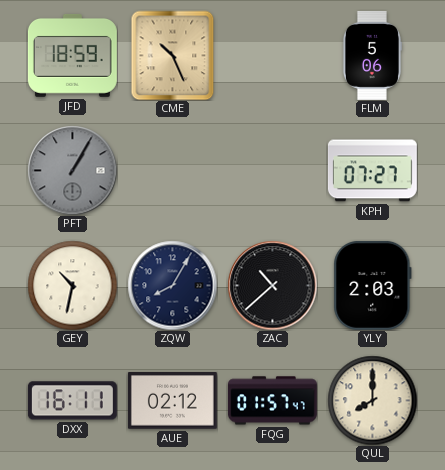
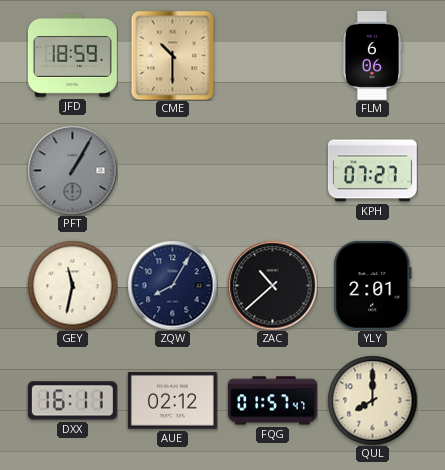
CME: 10:26 -> 10:30
FLM: 5:06 -> 6:06
GEY: 10:32 -> 11:32
YLY: 2:03 -> 2:01
